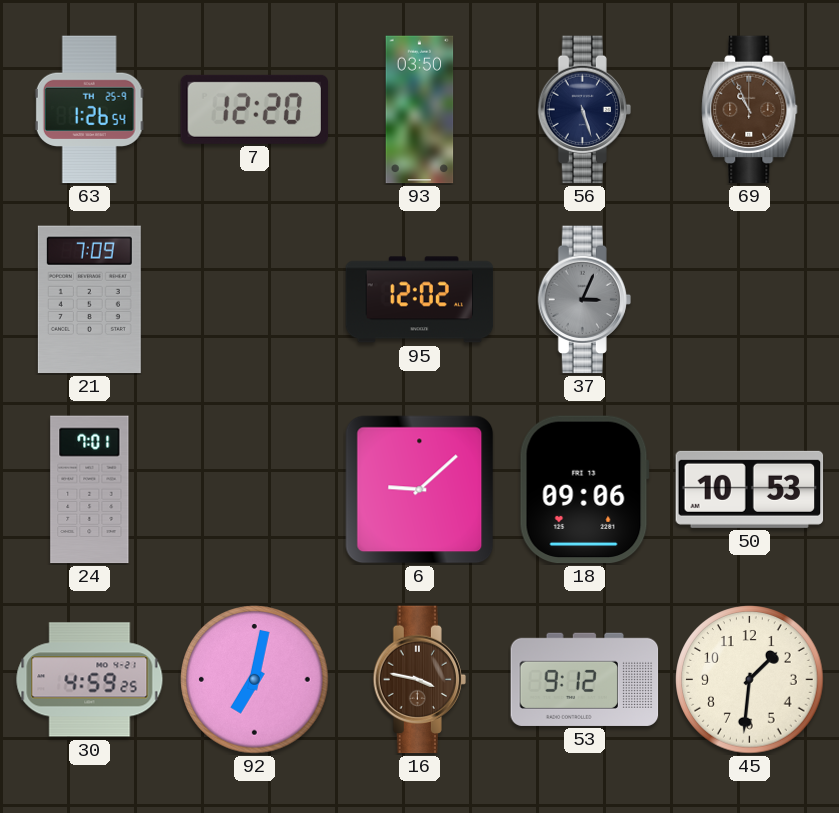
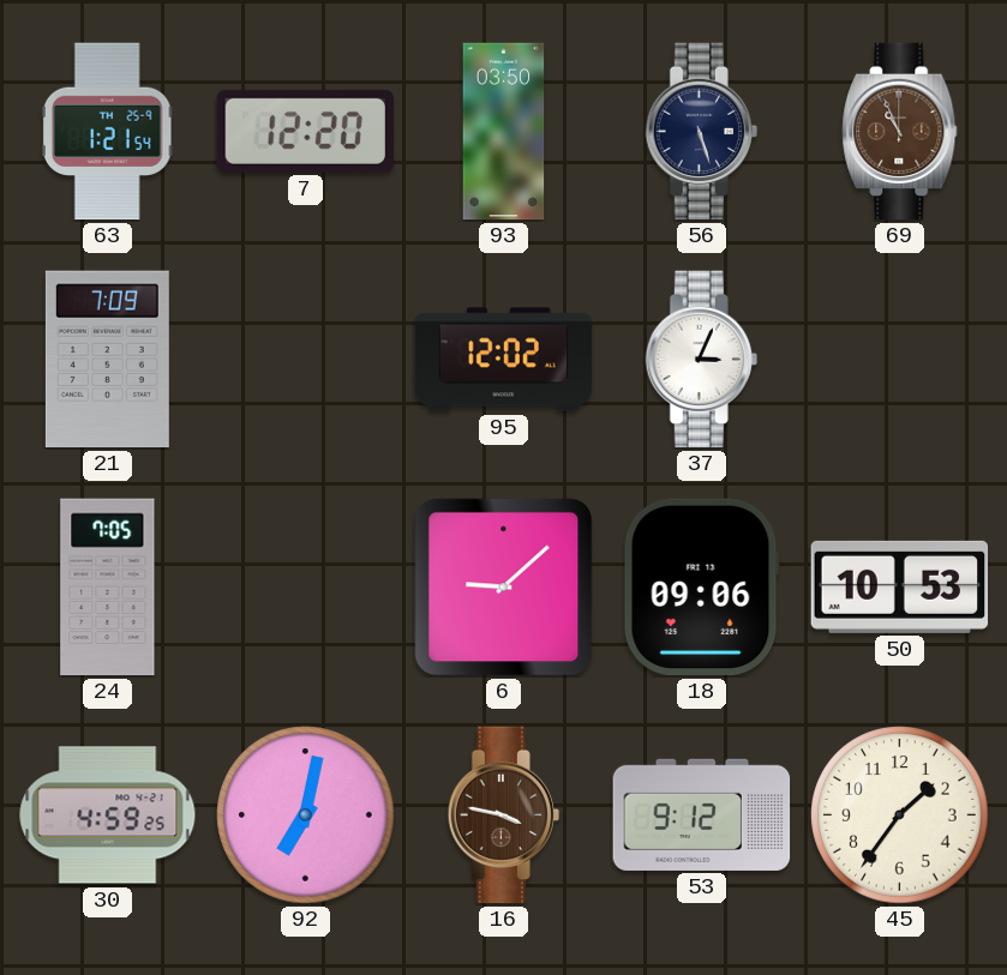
63: 1:26 -> 1:21
37 dial: grey -> white
24: 7:01 -> 7:05
45: 1:31 -> 1:36
